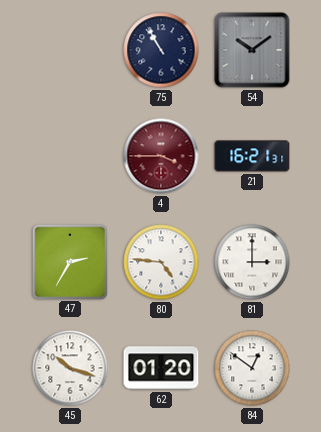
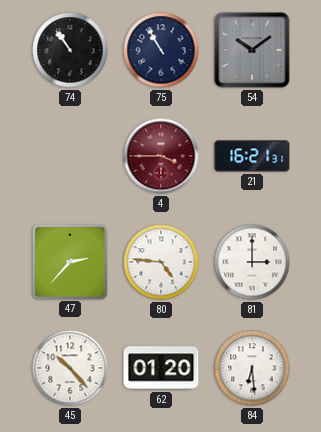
74: none -> 10:54
47: 2:35 -> 2:37
45: 10:18 -> 10:23
84: 12:51 -> 6:29
